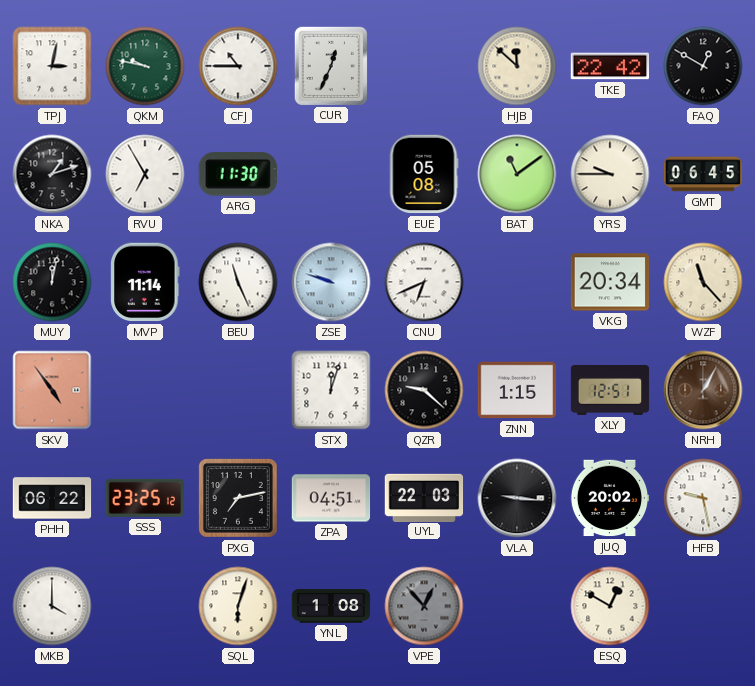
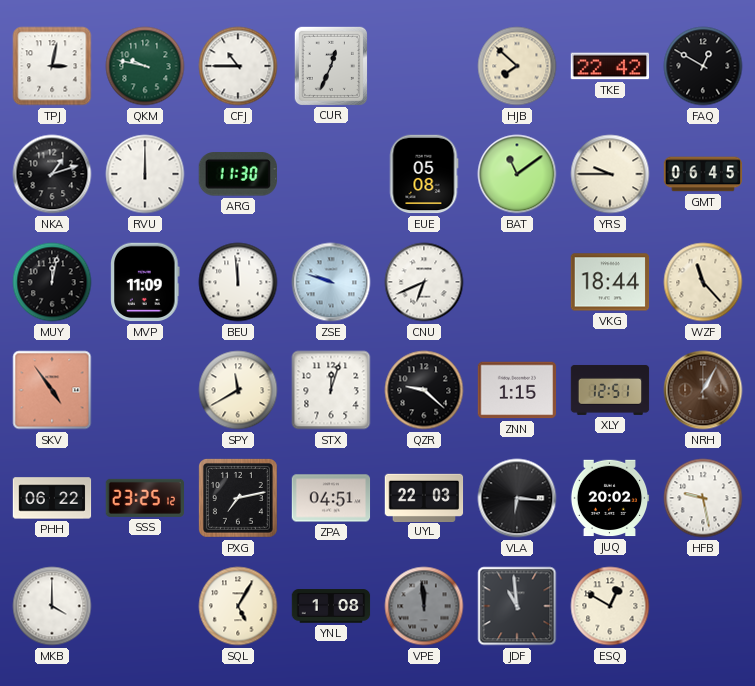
HJB: 11:52 -> 7:52
RVU: 6:55 -> 12:00
MVP: 11:14 -> 11:09
BEU: 11:26 -> 11:59
VKG: 20:34 -> 18:44
SPY: none -> 11:40
VLA: 9:16 -> 6:16
SQL: 6:03 -> 5:05
VPE: 12:53 -> 11:59
JDF: none -> 10:59
